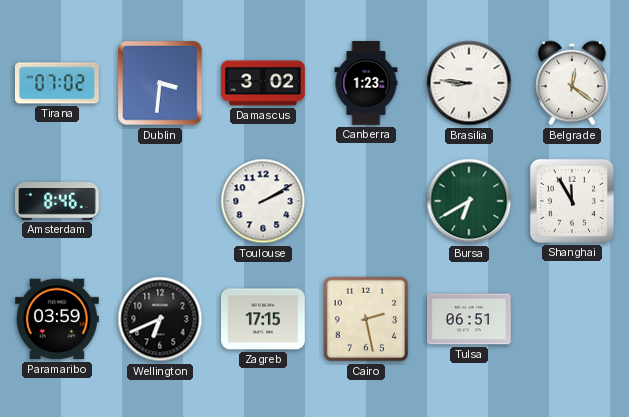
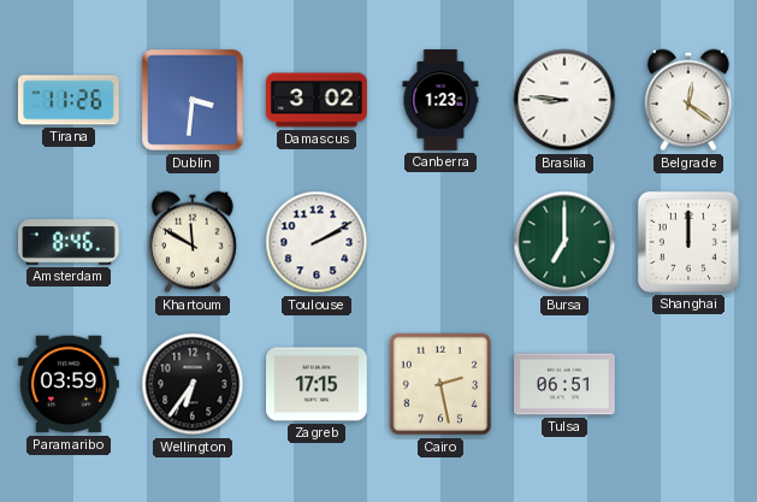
Tirana: 07:02 -> 11:26
Khartoum: none -> 11:50
Bursa: 6:40 -> 7:00
Shanghai: 11:55 -> 12:00
Wellington: 6:41 -> 6:36
